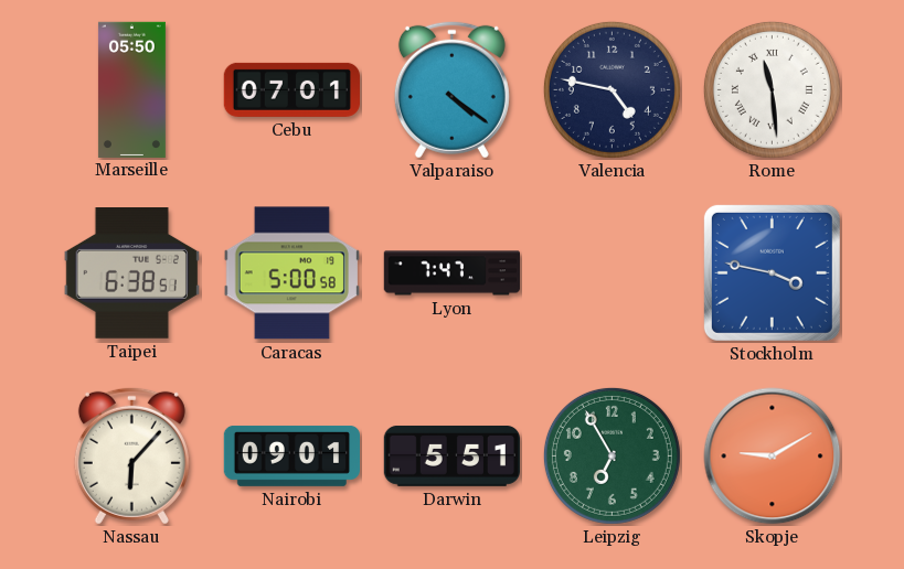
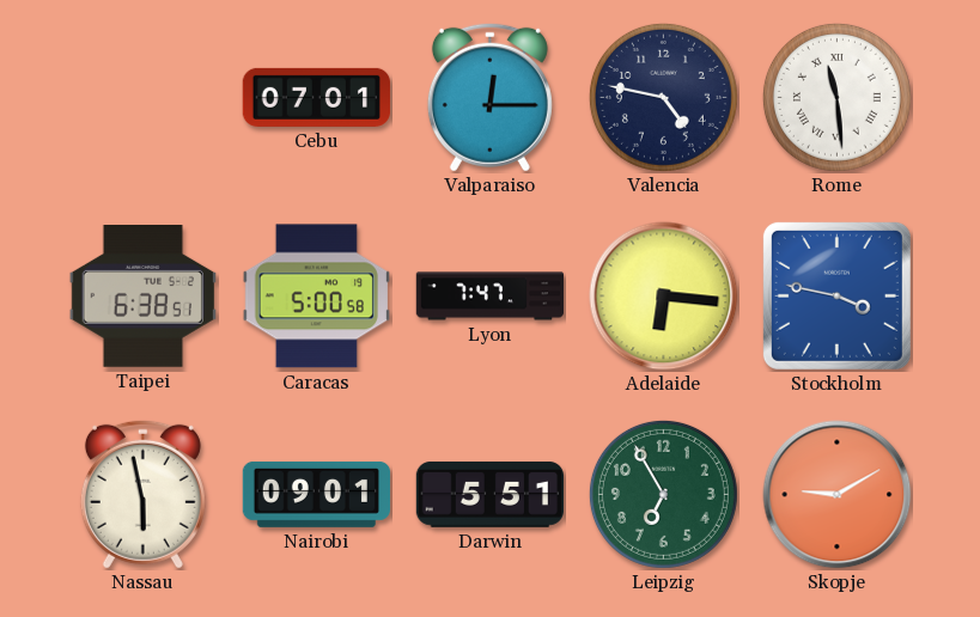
Marseille: 05:50 -> none
Valparaiso: 4:21 -> 12:15
Adelaide: none -> 6:16
Nassau: 6:07 -> 5:58
